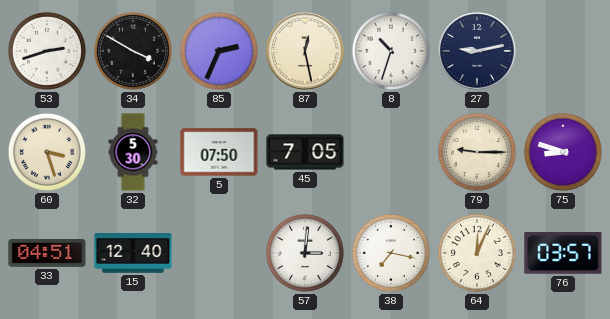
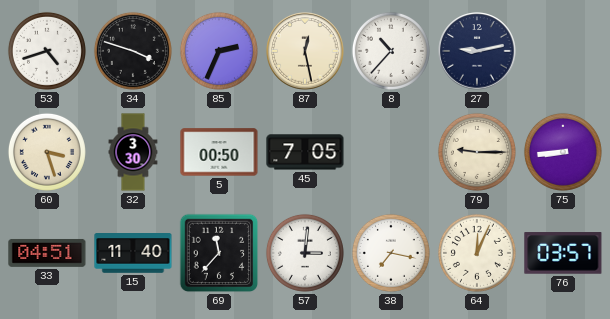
53: 2:42 -> 4:42
34: 3:50 -> 3:48
8: 10:33 -> 10:37
32: 5:30 -> 3:30
5: 07:50 -> 00:50
75: 8:48 -> 8:44
15: 12:40 -> 11:40
69: none -> 11:37
